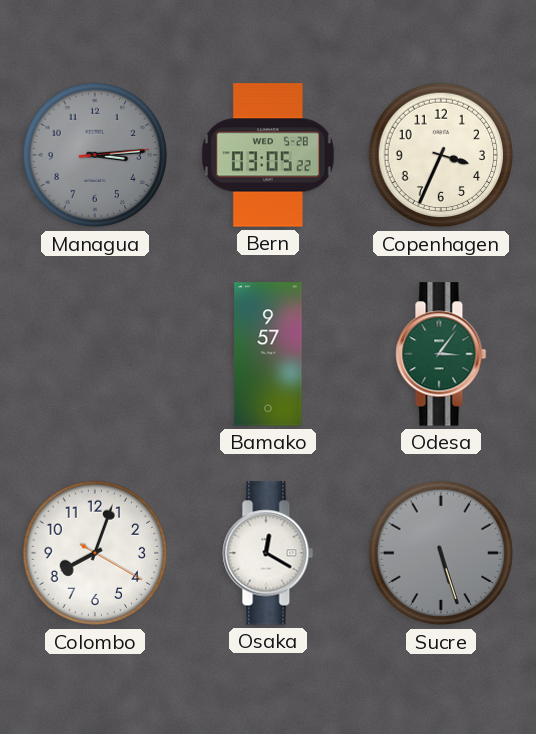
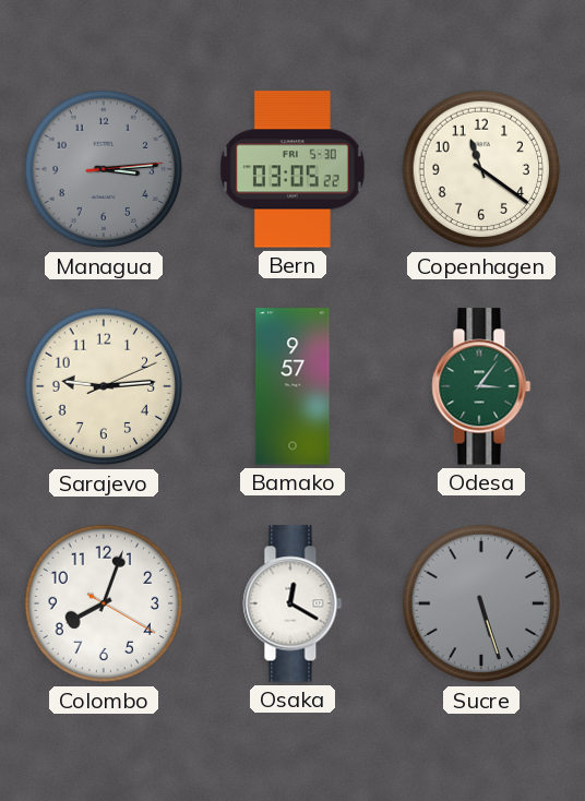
Bern date: WED 5-28 -> FRI 5-30
Copenhagen: 3:34 -> 11:21
Sarajevo: none -> 9:14
